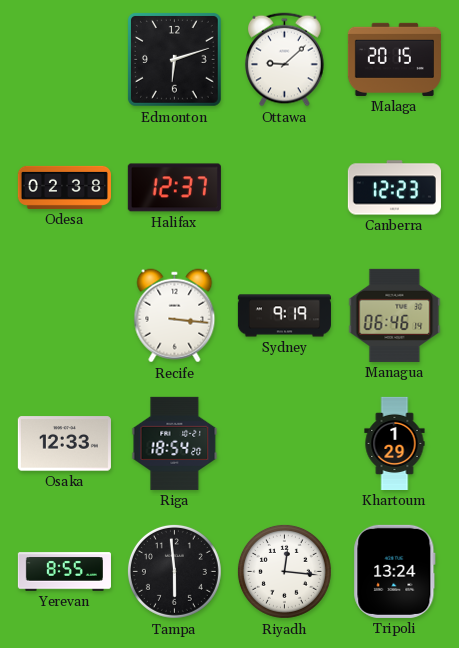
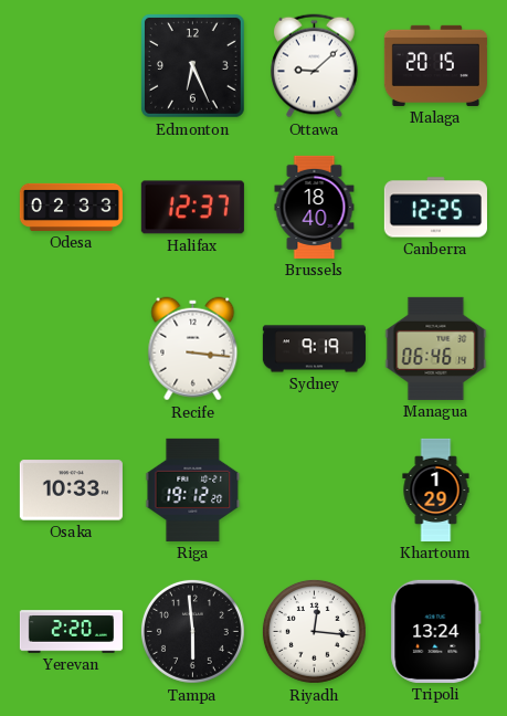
Edmonton: 6:12 -> 6:26
Odesa: 02:38 -> 02:33
Brussels: none -> 18:40
Canberra: 12:23 -> 12:25
Osaka: 12:33 -> 10:33
Riga: 18:54 -> 19:12
Yerevan: 8:55 -> 2:20
